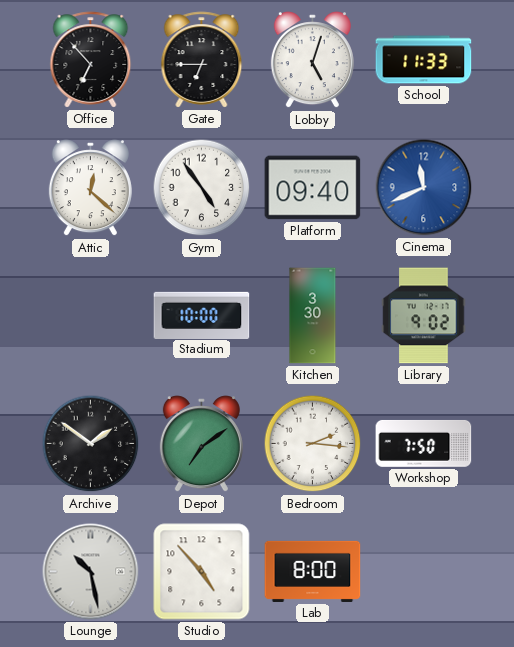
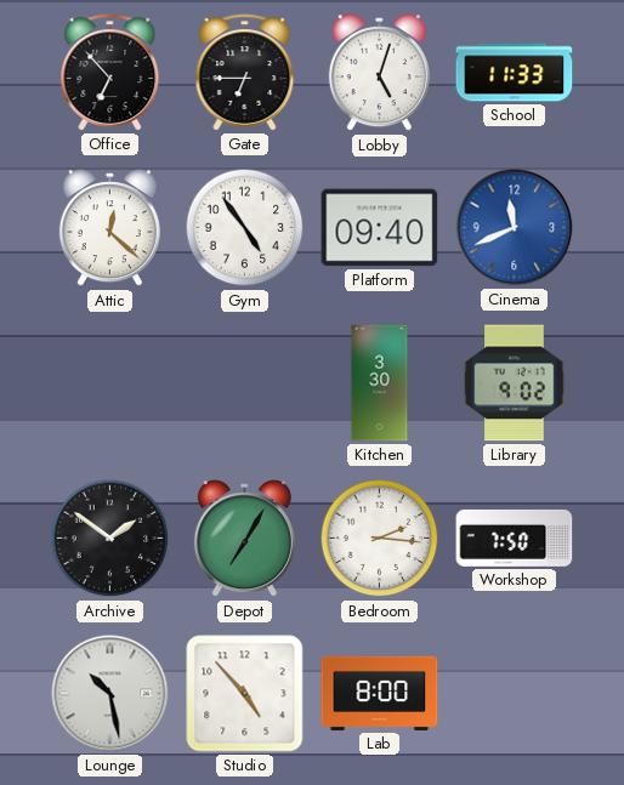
Stadium: 10:00 -> none
Depot: 7:09 -> 7:05
